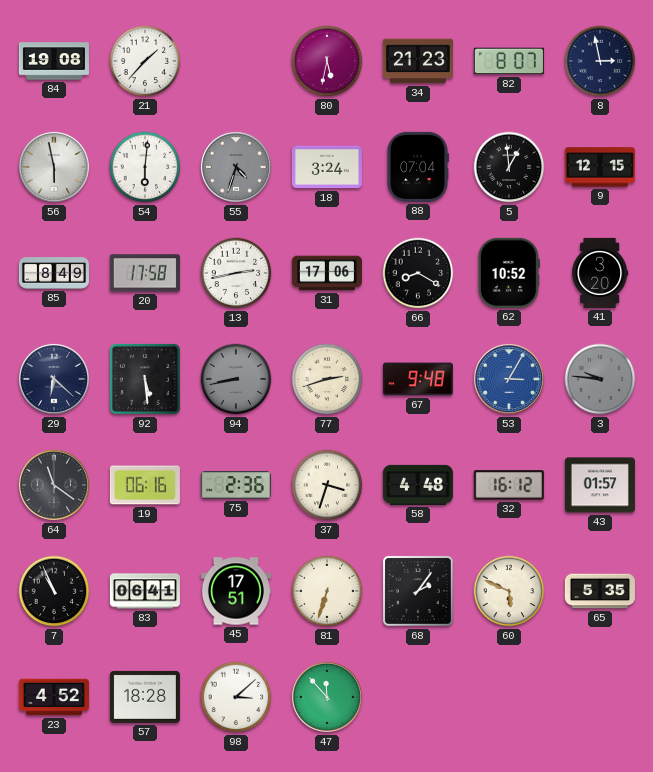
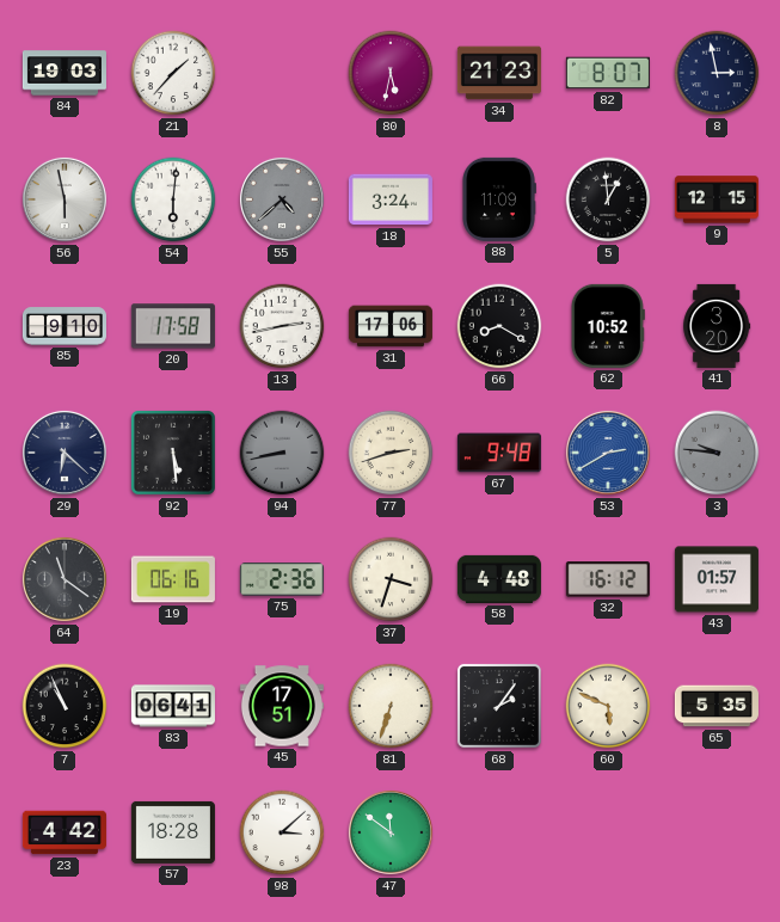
84: 19:08 -> 19:03
55: 4:33 -> 4:38
88: 07:04 -> 11:09
85: 8:49 -> 9:10
53: 3:05 -> 2:40
23: 4:52 -> 4:42
47: 11:53 -> 11:51
